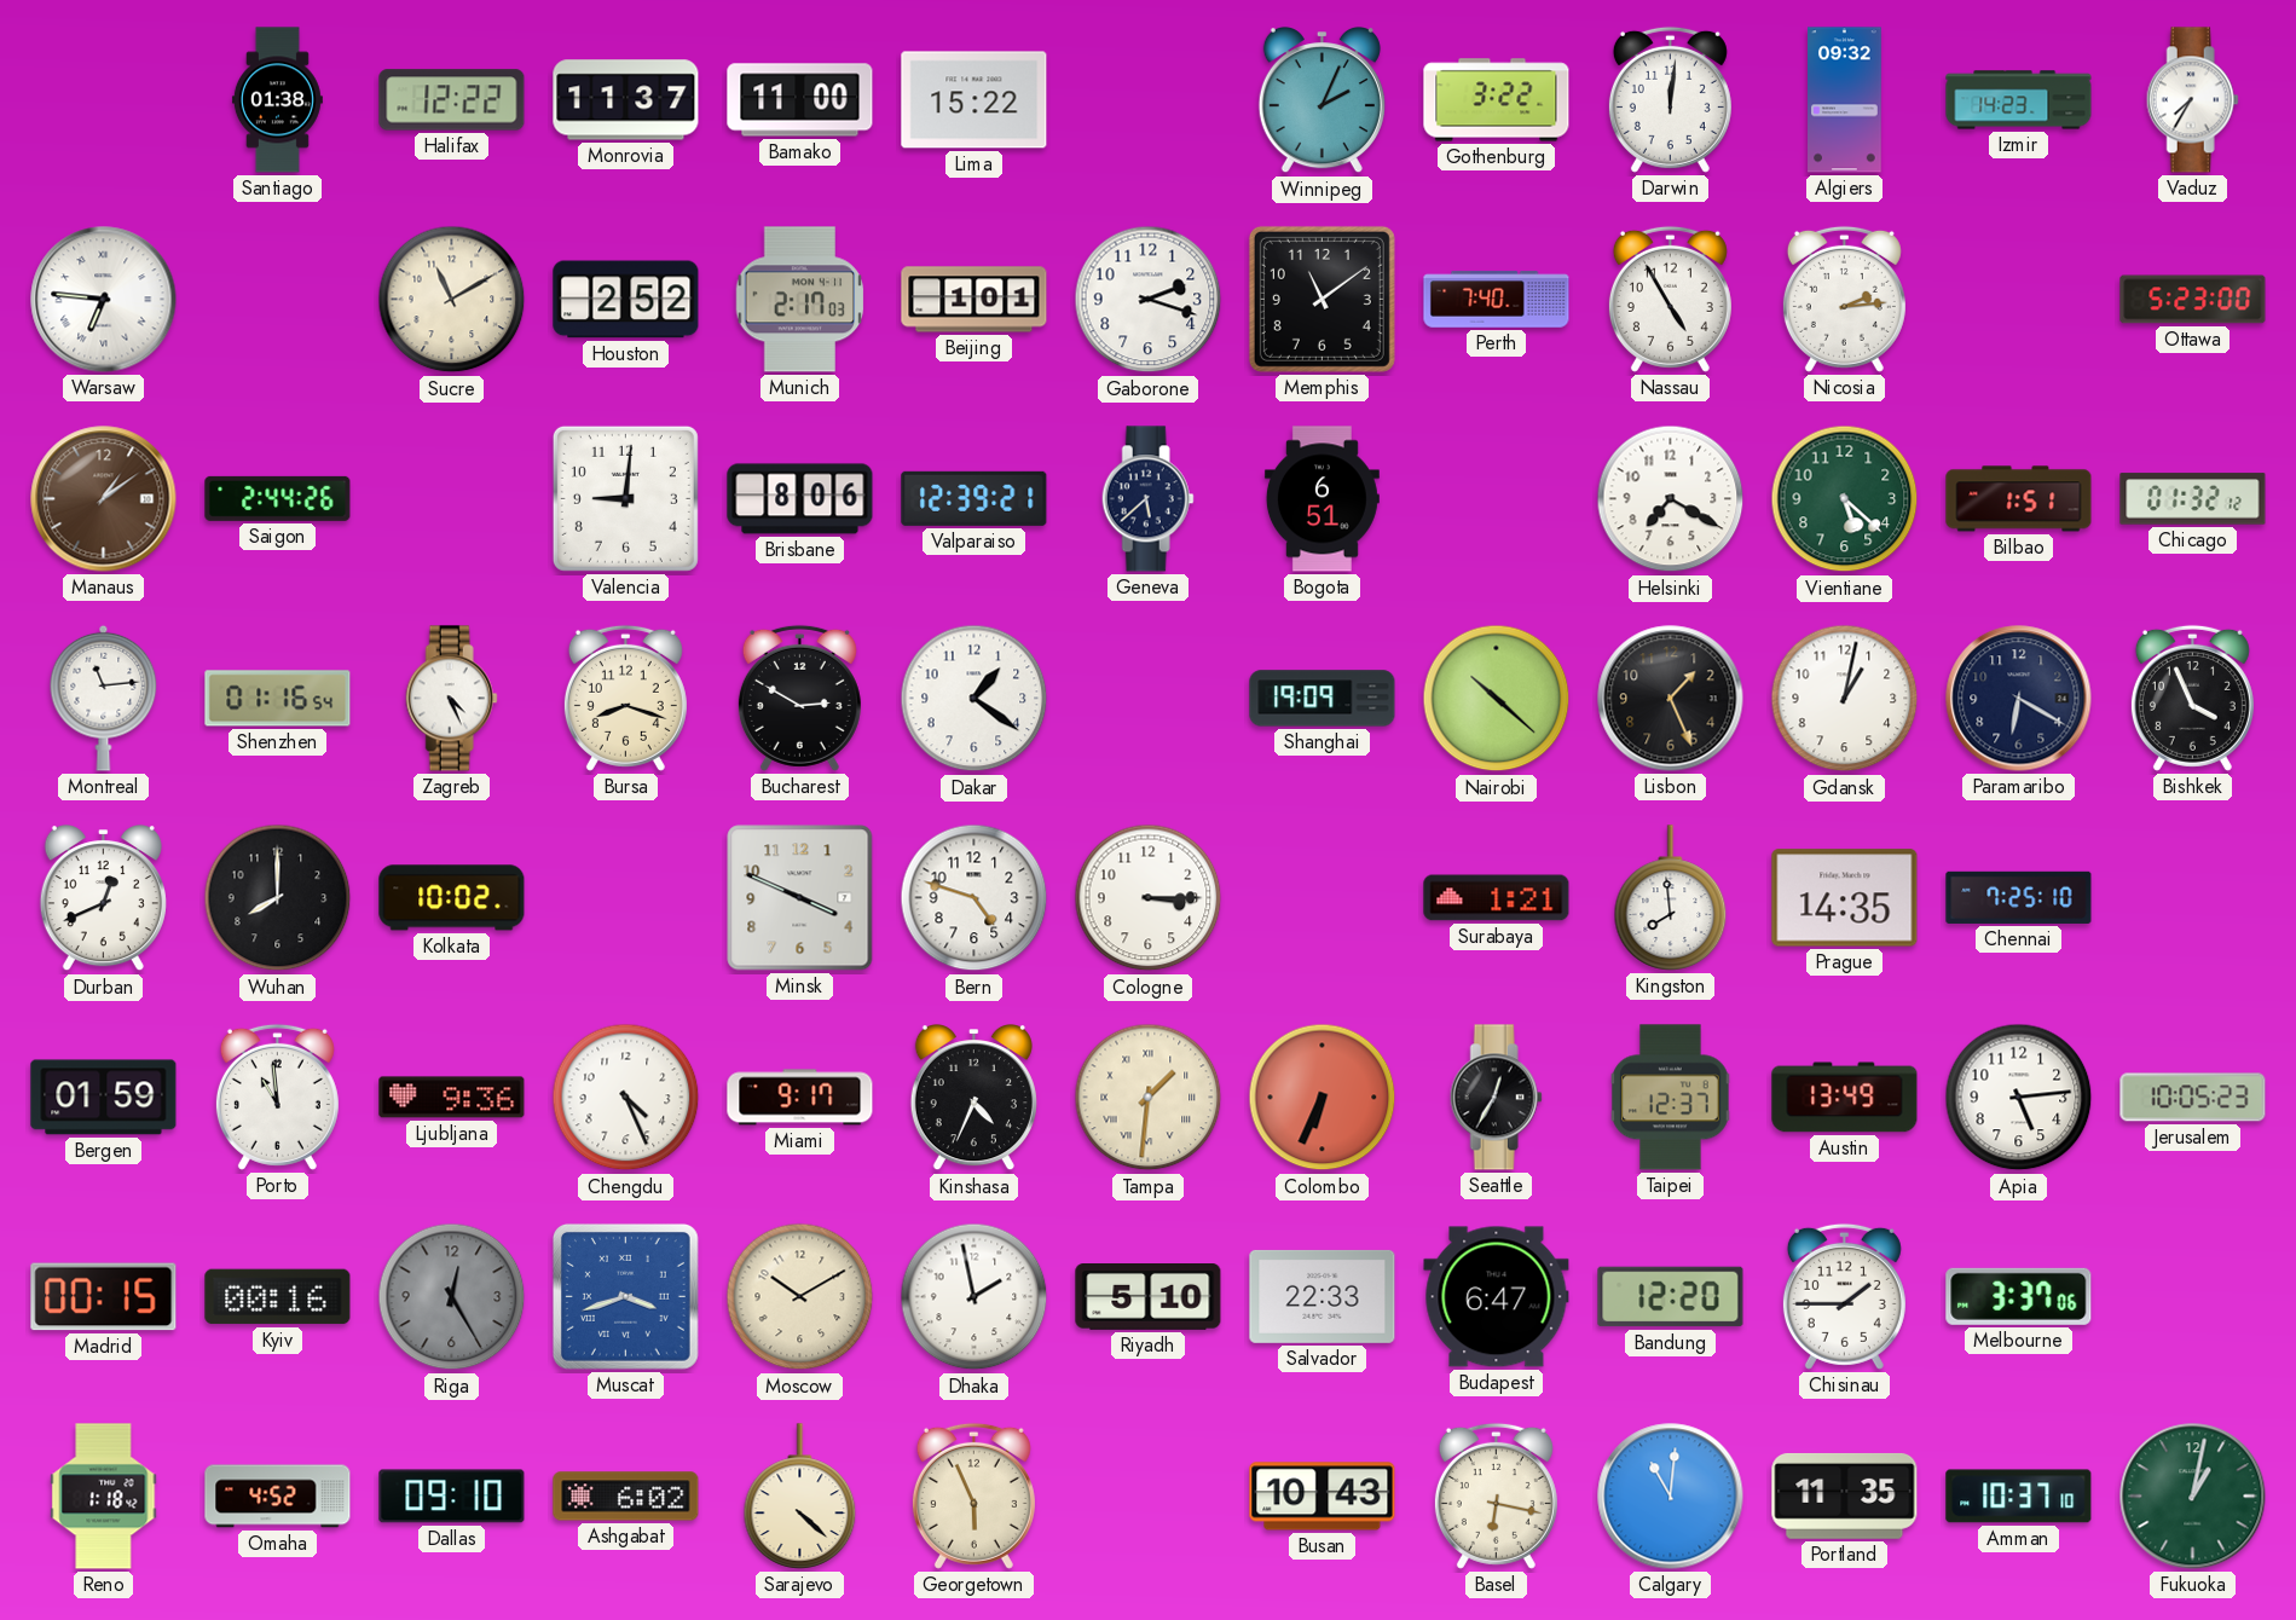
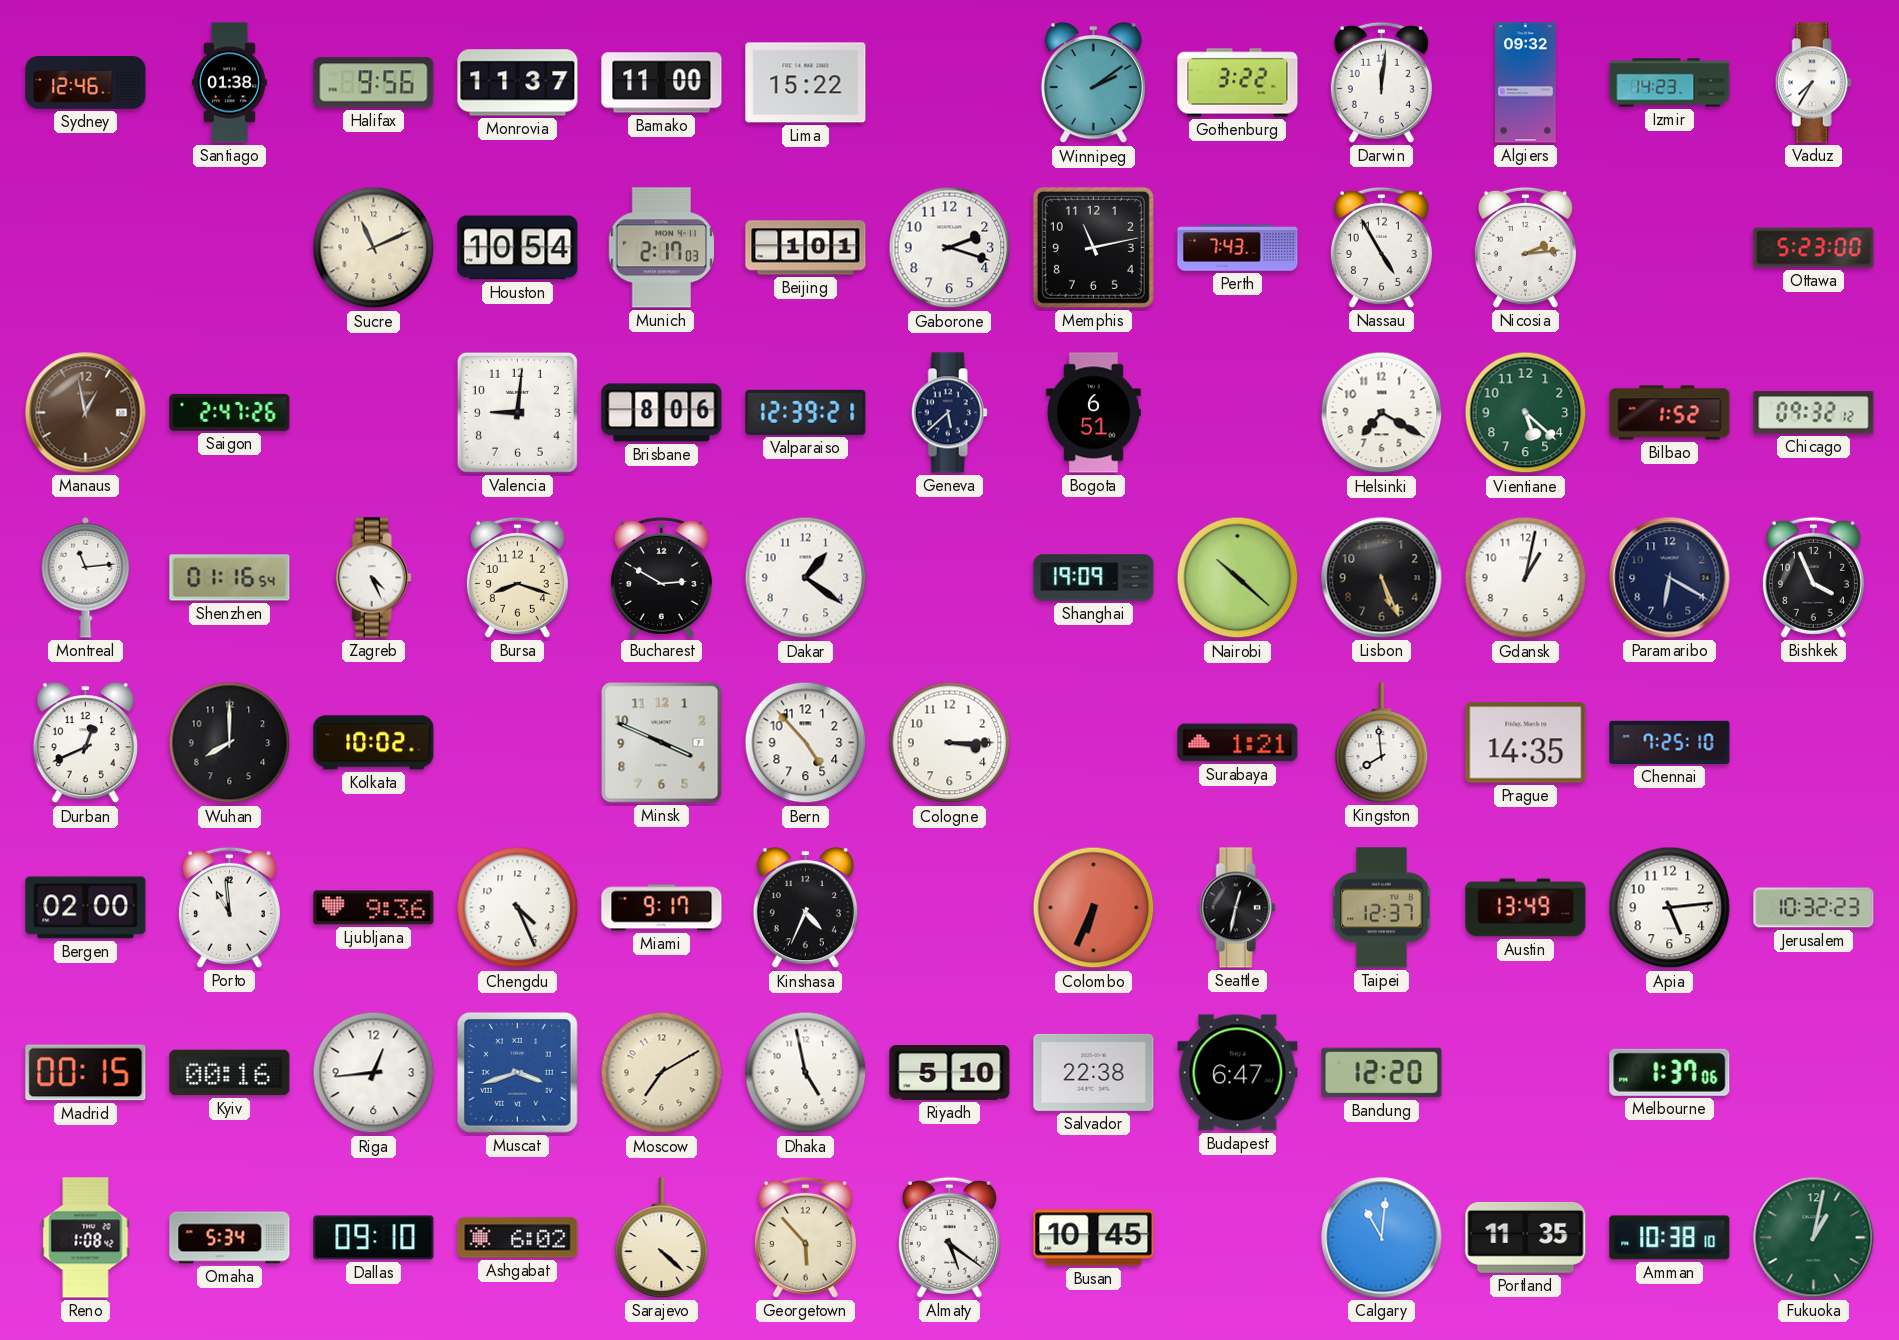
Sydney: none -> 12:46
Halifax: 12:22 -> 9:56
Winnipeg: 2:04 -> 2:09
Warsaw: 6:46 -> none
Sucre: 11:10 -> 11:11
Houston: 2:52 -> 10:54
Memphis: 11:09 -> 11:13
Perth: 7:40 -> 7:43
Manaus: 1:09 -> 12:58
Saigon: 2:44 -> 2:47
Bilbao: 1:51 -> 1:52
Chicago: 01:32 -> 09:32
Lisbon: 1:26 -> 5:26
Bern: 4:48 -> 4:53
Bergen: 01:59 -> 02:00
Tampa: 1:31 -> none
Seattle: 12:35 -> 12:32
Jerusalem: 10:05 -> 10:32
Riga: 12:25 -> 12:44
Riga dial: grey -> white
Moscow: 10:10 -> 7:10
Dhaka: 1:58 -> 4:58
Salvador: 22:33 -> 22:38
Chisinau: 1:45 -> none
Melbourne: 3:37 -> 1:37
Reno: 1:18 -> 1:08
Omaha: 4:52 -> 5:34
Georgetown: 5:56 -> 5:53
Almaty: none -> 5:21
Busan: 10:43 -> 10:45
Basel: 6:17 -> none
Amman: 10:37 -> 10:38
